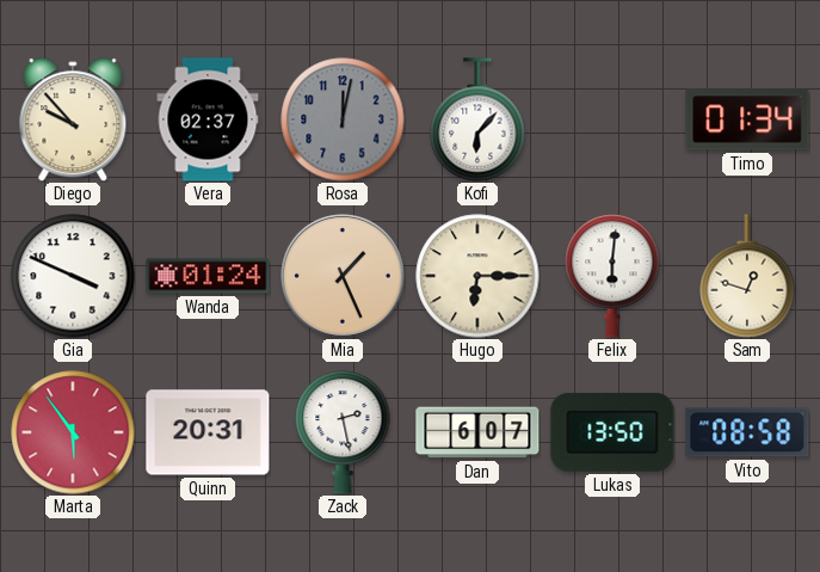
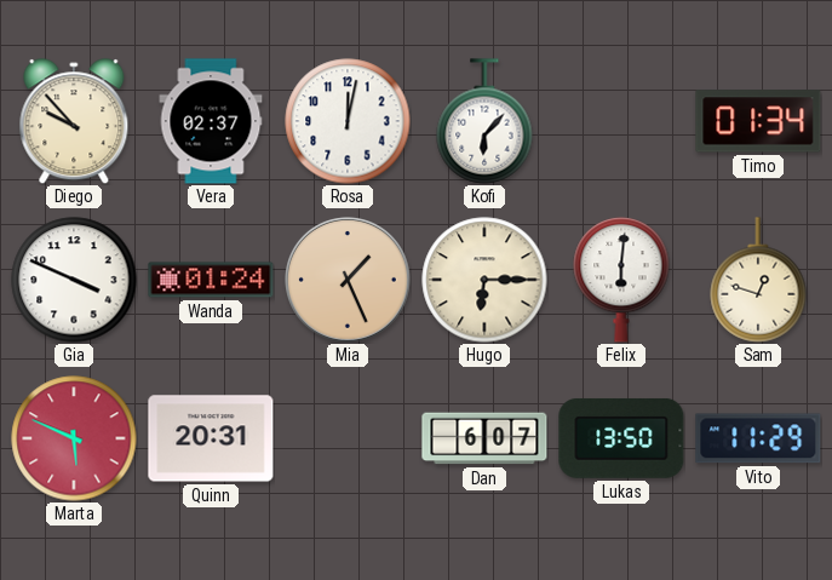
Rosa dial: grey -> white
Marta: 5:54 -> 5:49
Zack: 2:28 -> none
Vito: 08:58 -> 11:29
